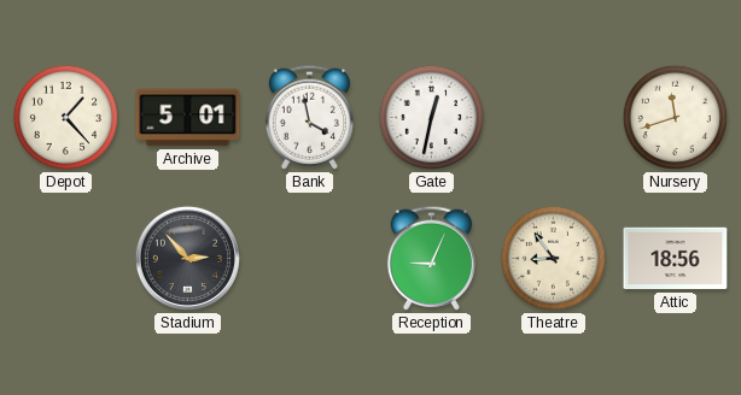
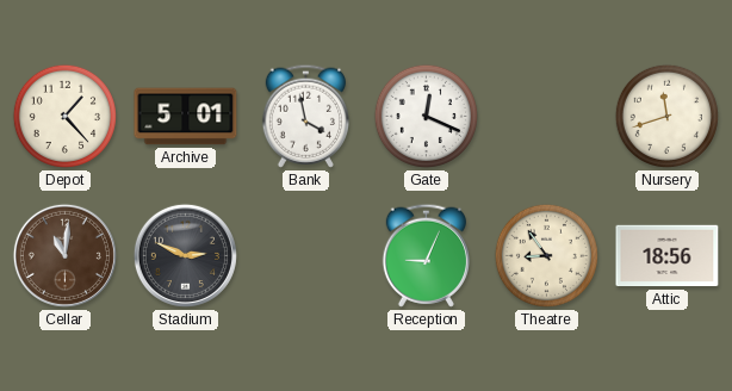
Gate: 12:32 -> 12:19
Cellar: none -> 11:01
Stadium: 2:53 -> 2:49
